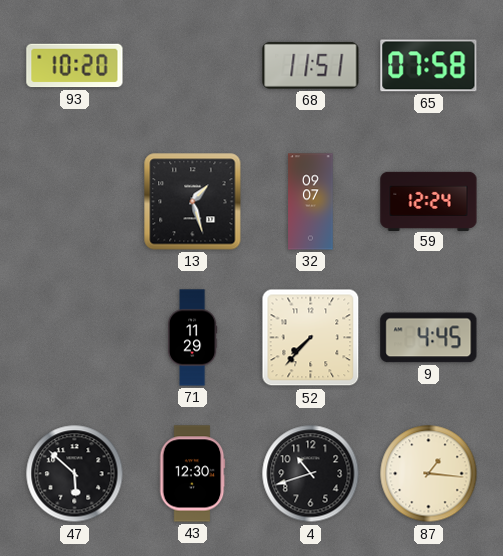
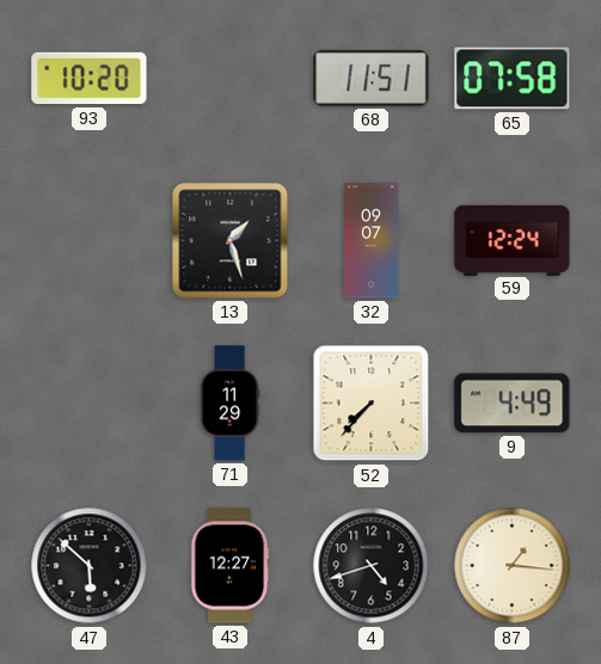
9: 4:45 -> 4:49
43: 12:30 -> 12:27
4: 10:42 -> 4:42
